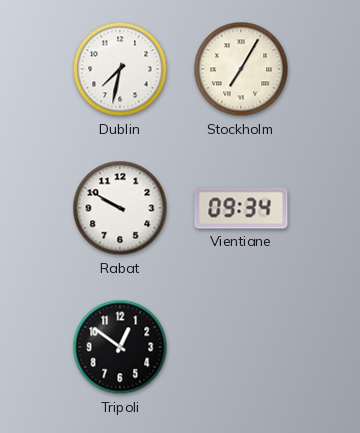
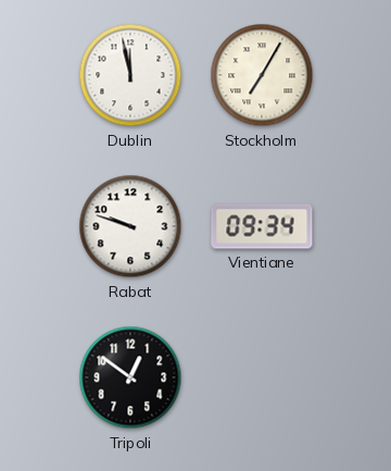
Dublin: 7:32 -> 11:58
Rabat: 9:50 -> 9:48
